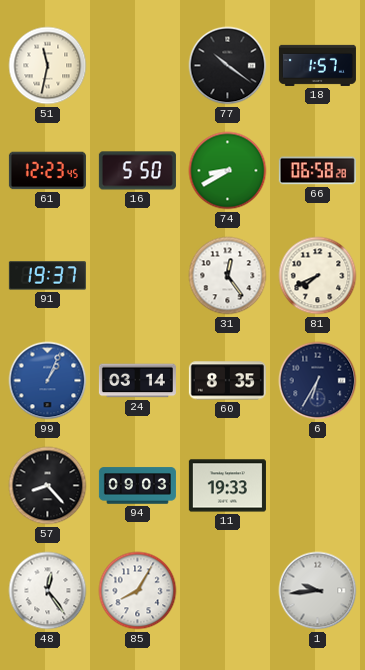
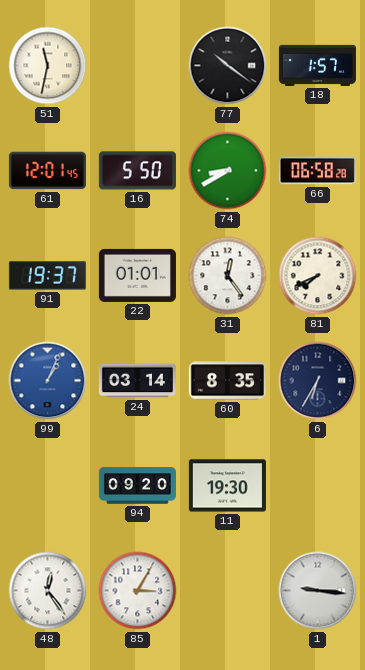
61: 12:23 -> 12:01
22: none -> 01:01
57: 8:23 -> none
94: 09:03 -> 09:20
11: 19:33 -> 19:30
85: 8:05 -> 3:05
1: 9:44 -> 9:16
